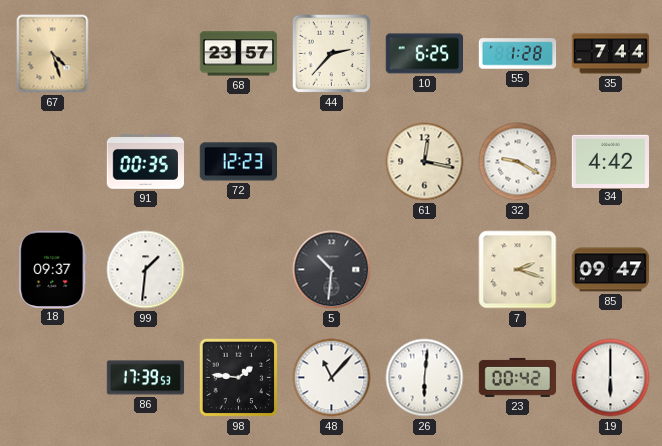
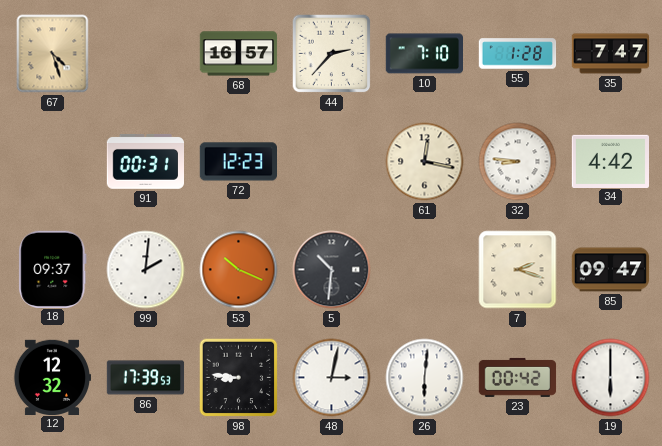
68: 23:57 -> 16:57
10: 6:25 -> 7:10
35: 7:44 -> 7:47
91: 00:35 -> 00:31
32: 9:20 -> 8:46
99: 1:31 -> 2:01
53: none -> 10:19
12: none -> 12:32
98: 1:46 -> 8:46
48: 11:07 -> 3:02
